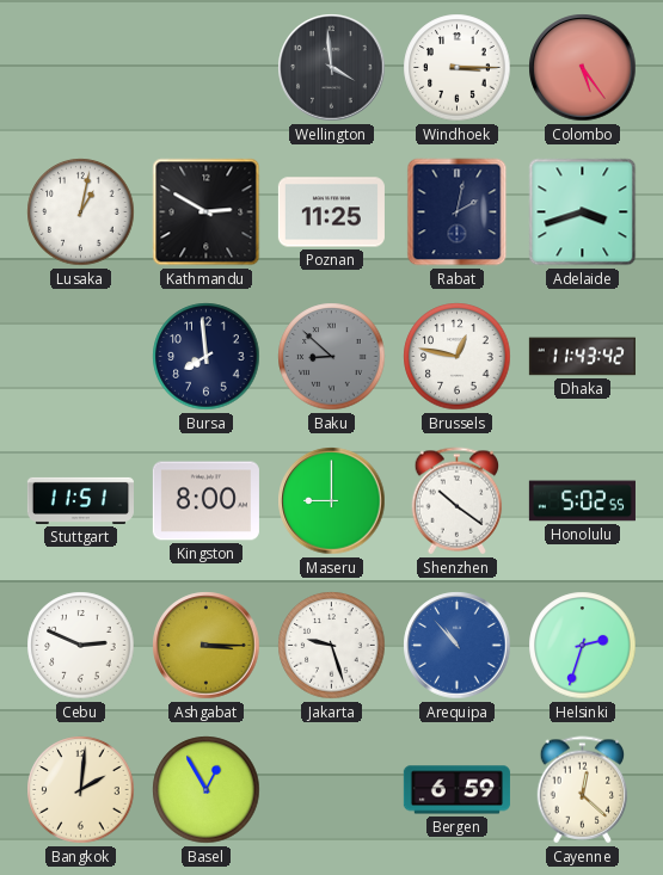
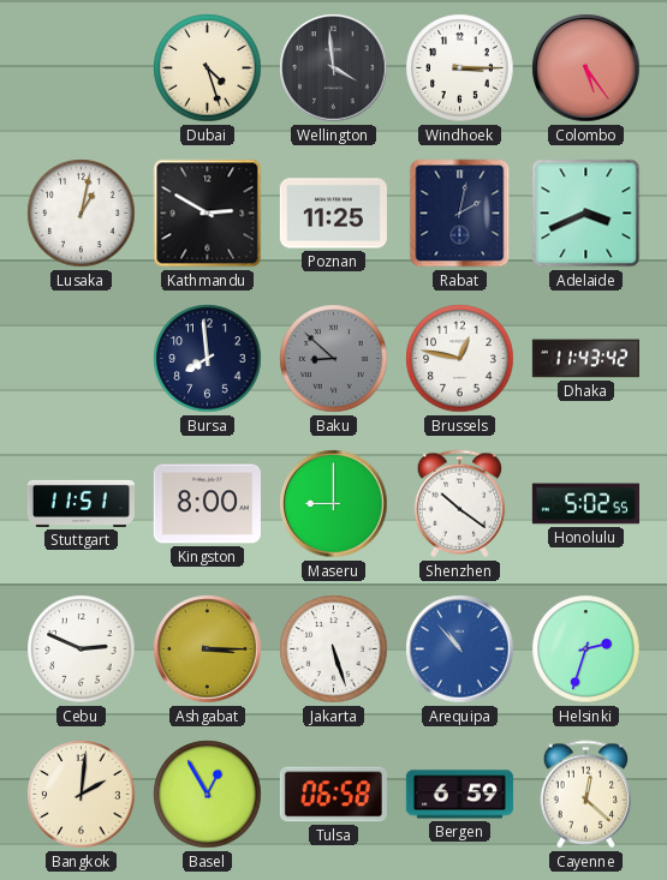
Dubai: none -> 4:27
Adelaide: 3:42 -> 3:41
Jakarta: 9:27 -> 5:27
Tulsa: none -> 06:58
